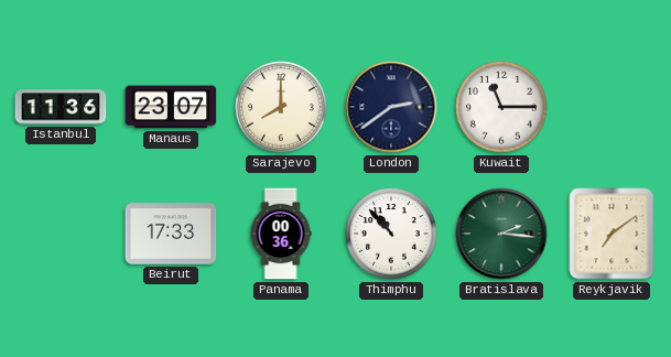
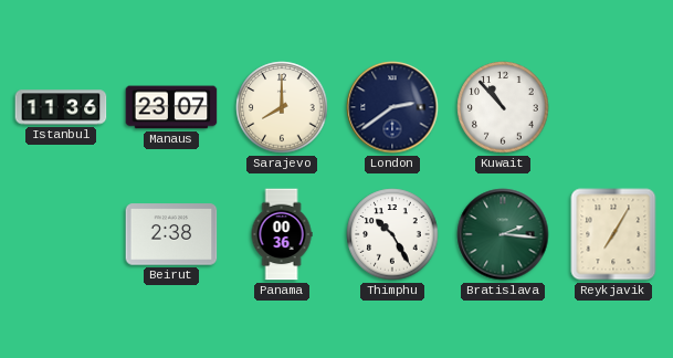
Kuwait: 11:15 -> 10:53
Beirut: 17:33 -> 2:38
Thimphu: 10:53 -> 10:25
Reykjavik: 7:09 -> 7:05
